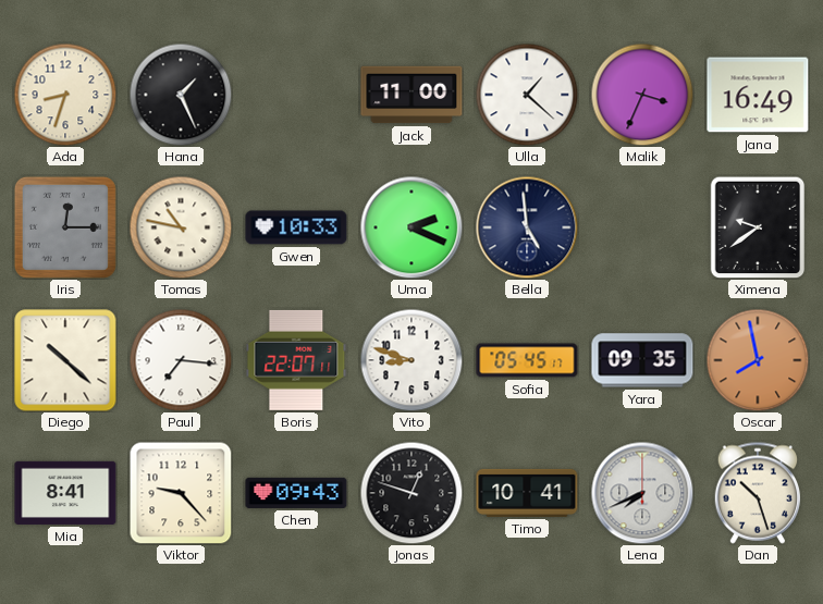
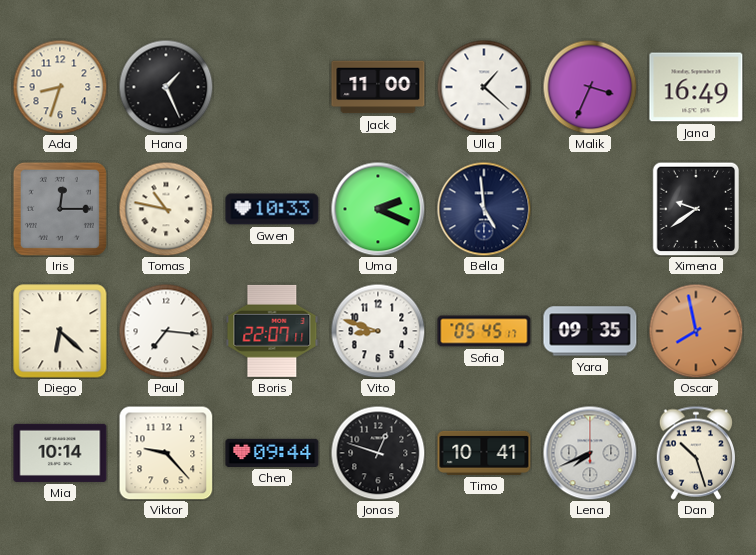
Diego: 10:22 -> 6:22
Mia: 8:41 -> 10:14
Chen: 09:43 -> 09:44
